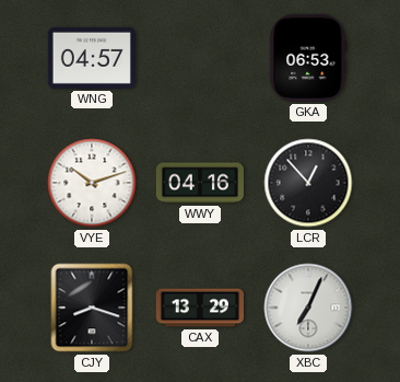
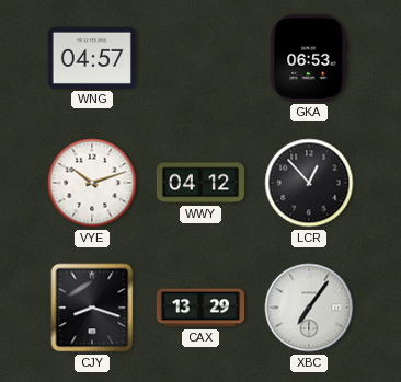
WWY: 04:16 -> 04:12
XBC: 7:04 -> 7:06
